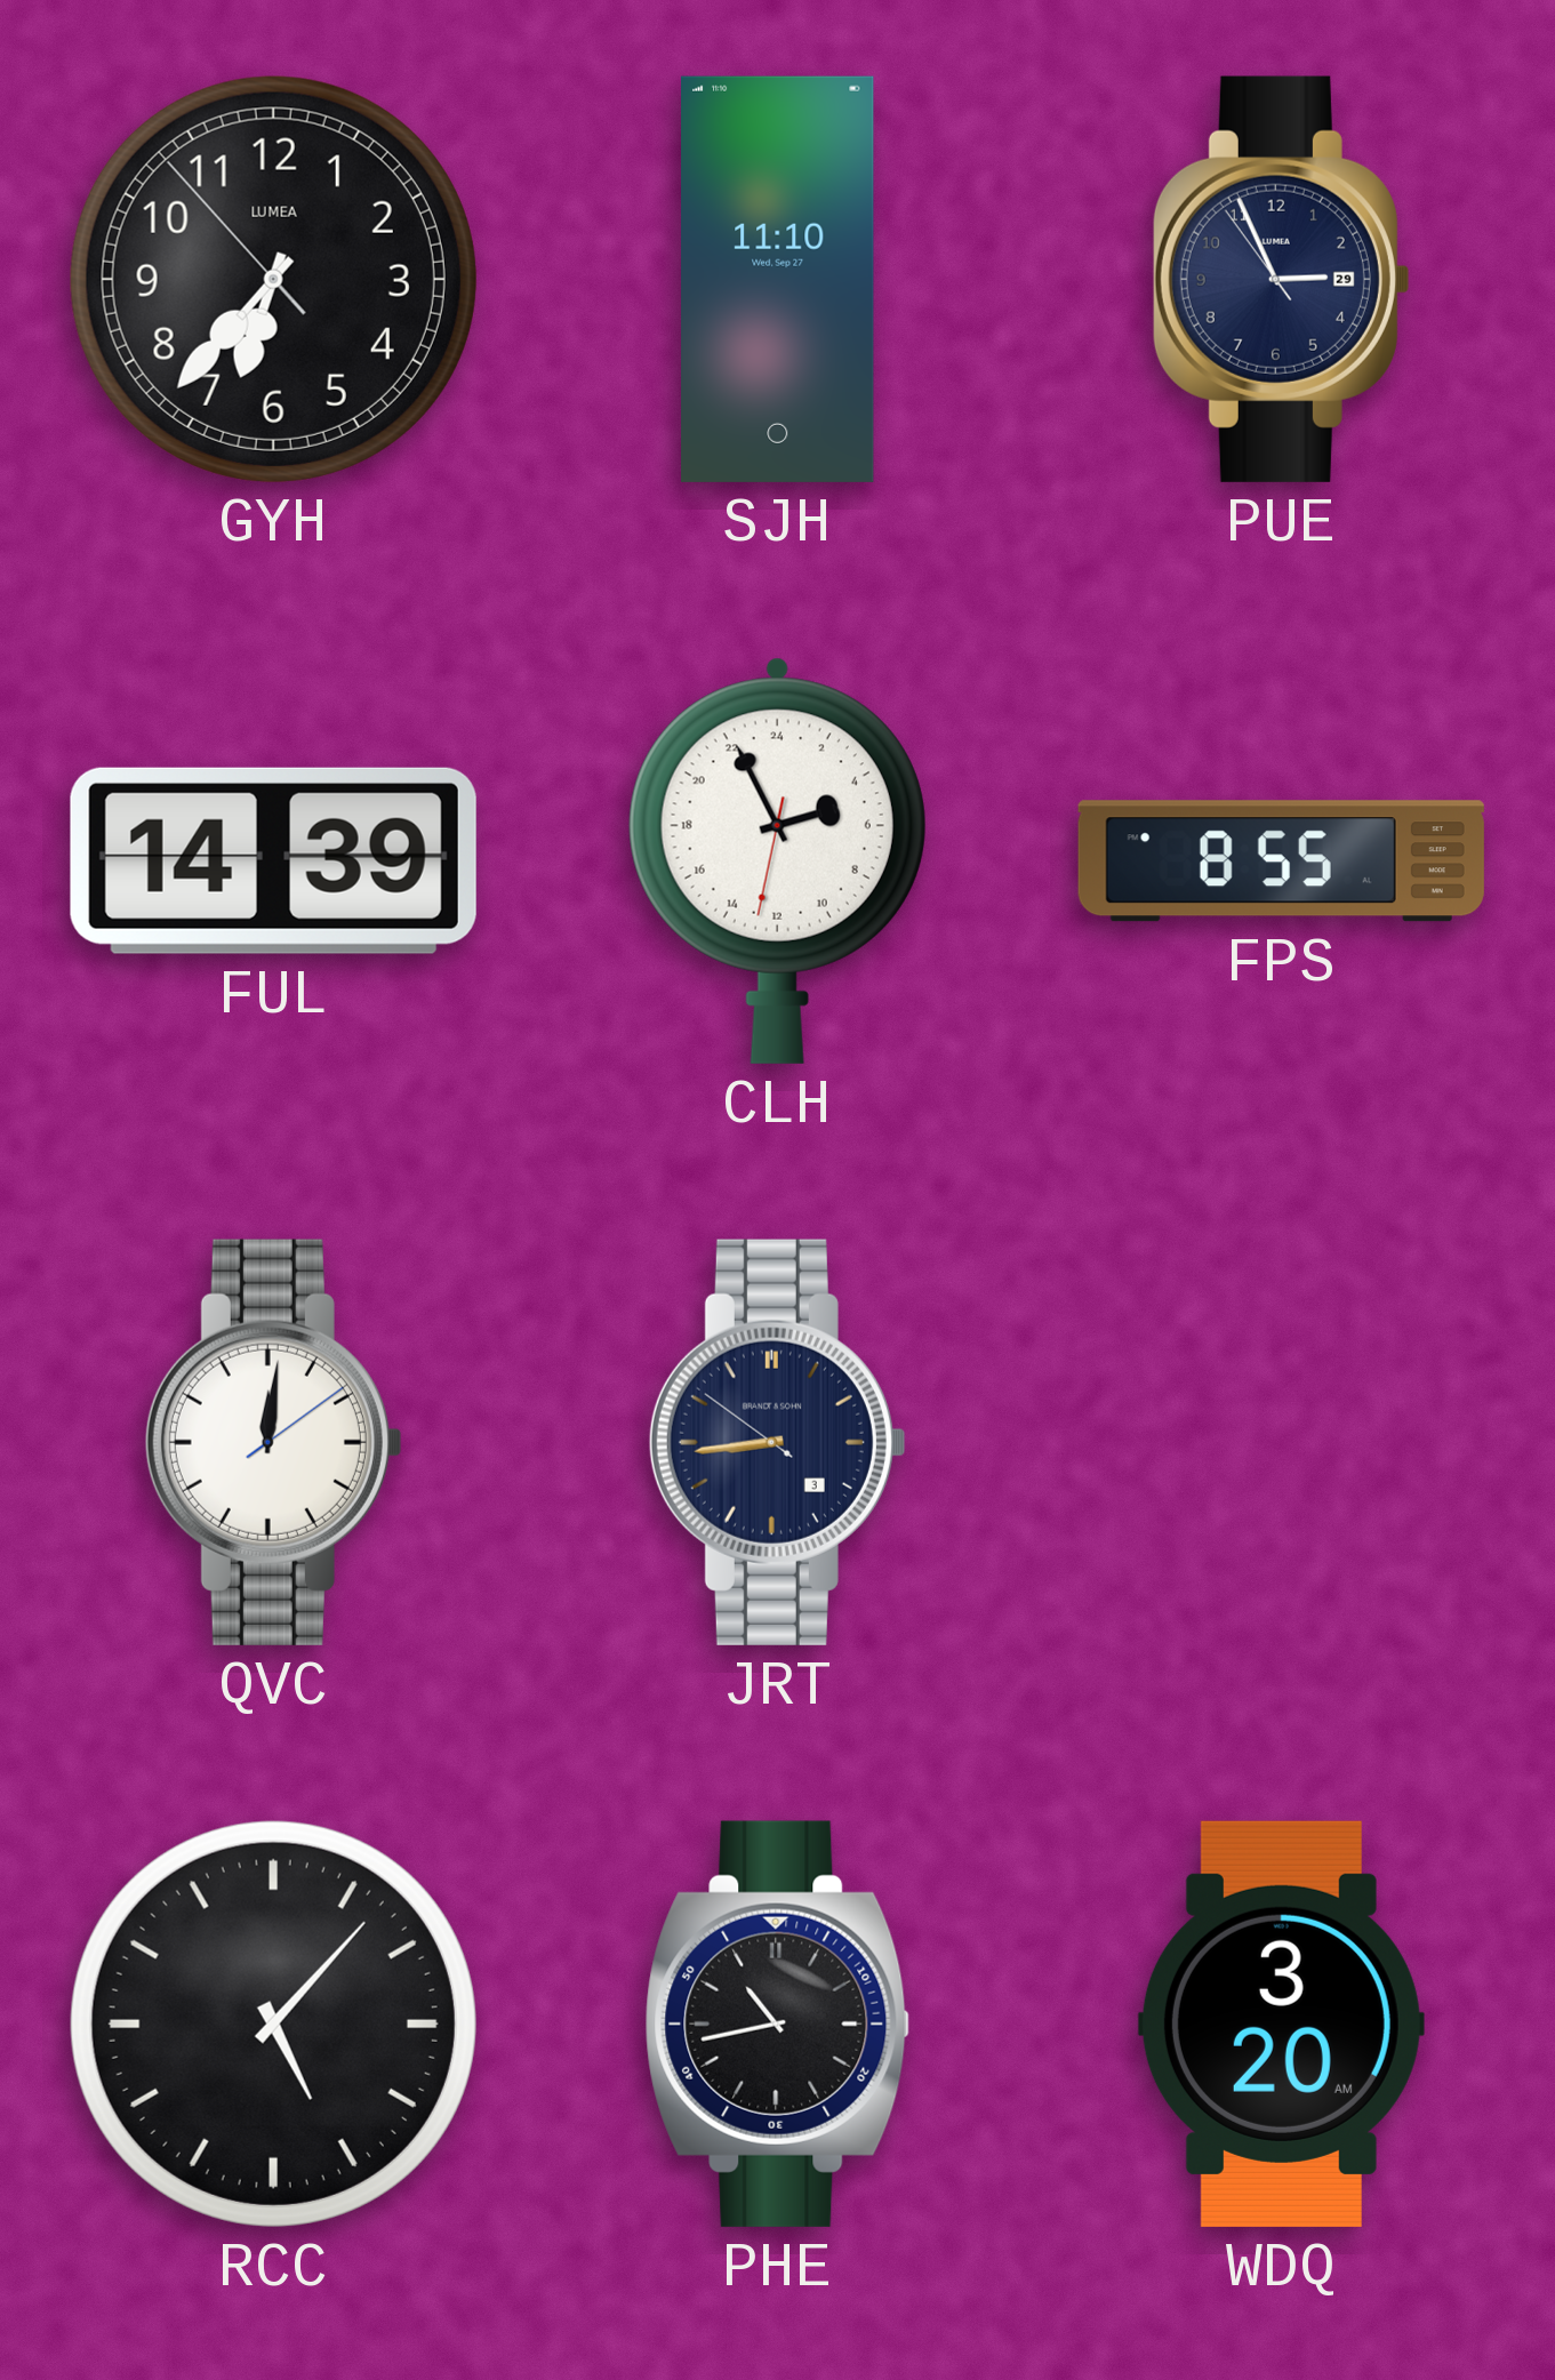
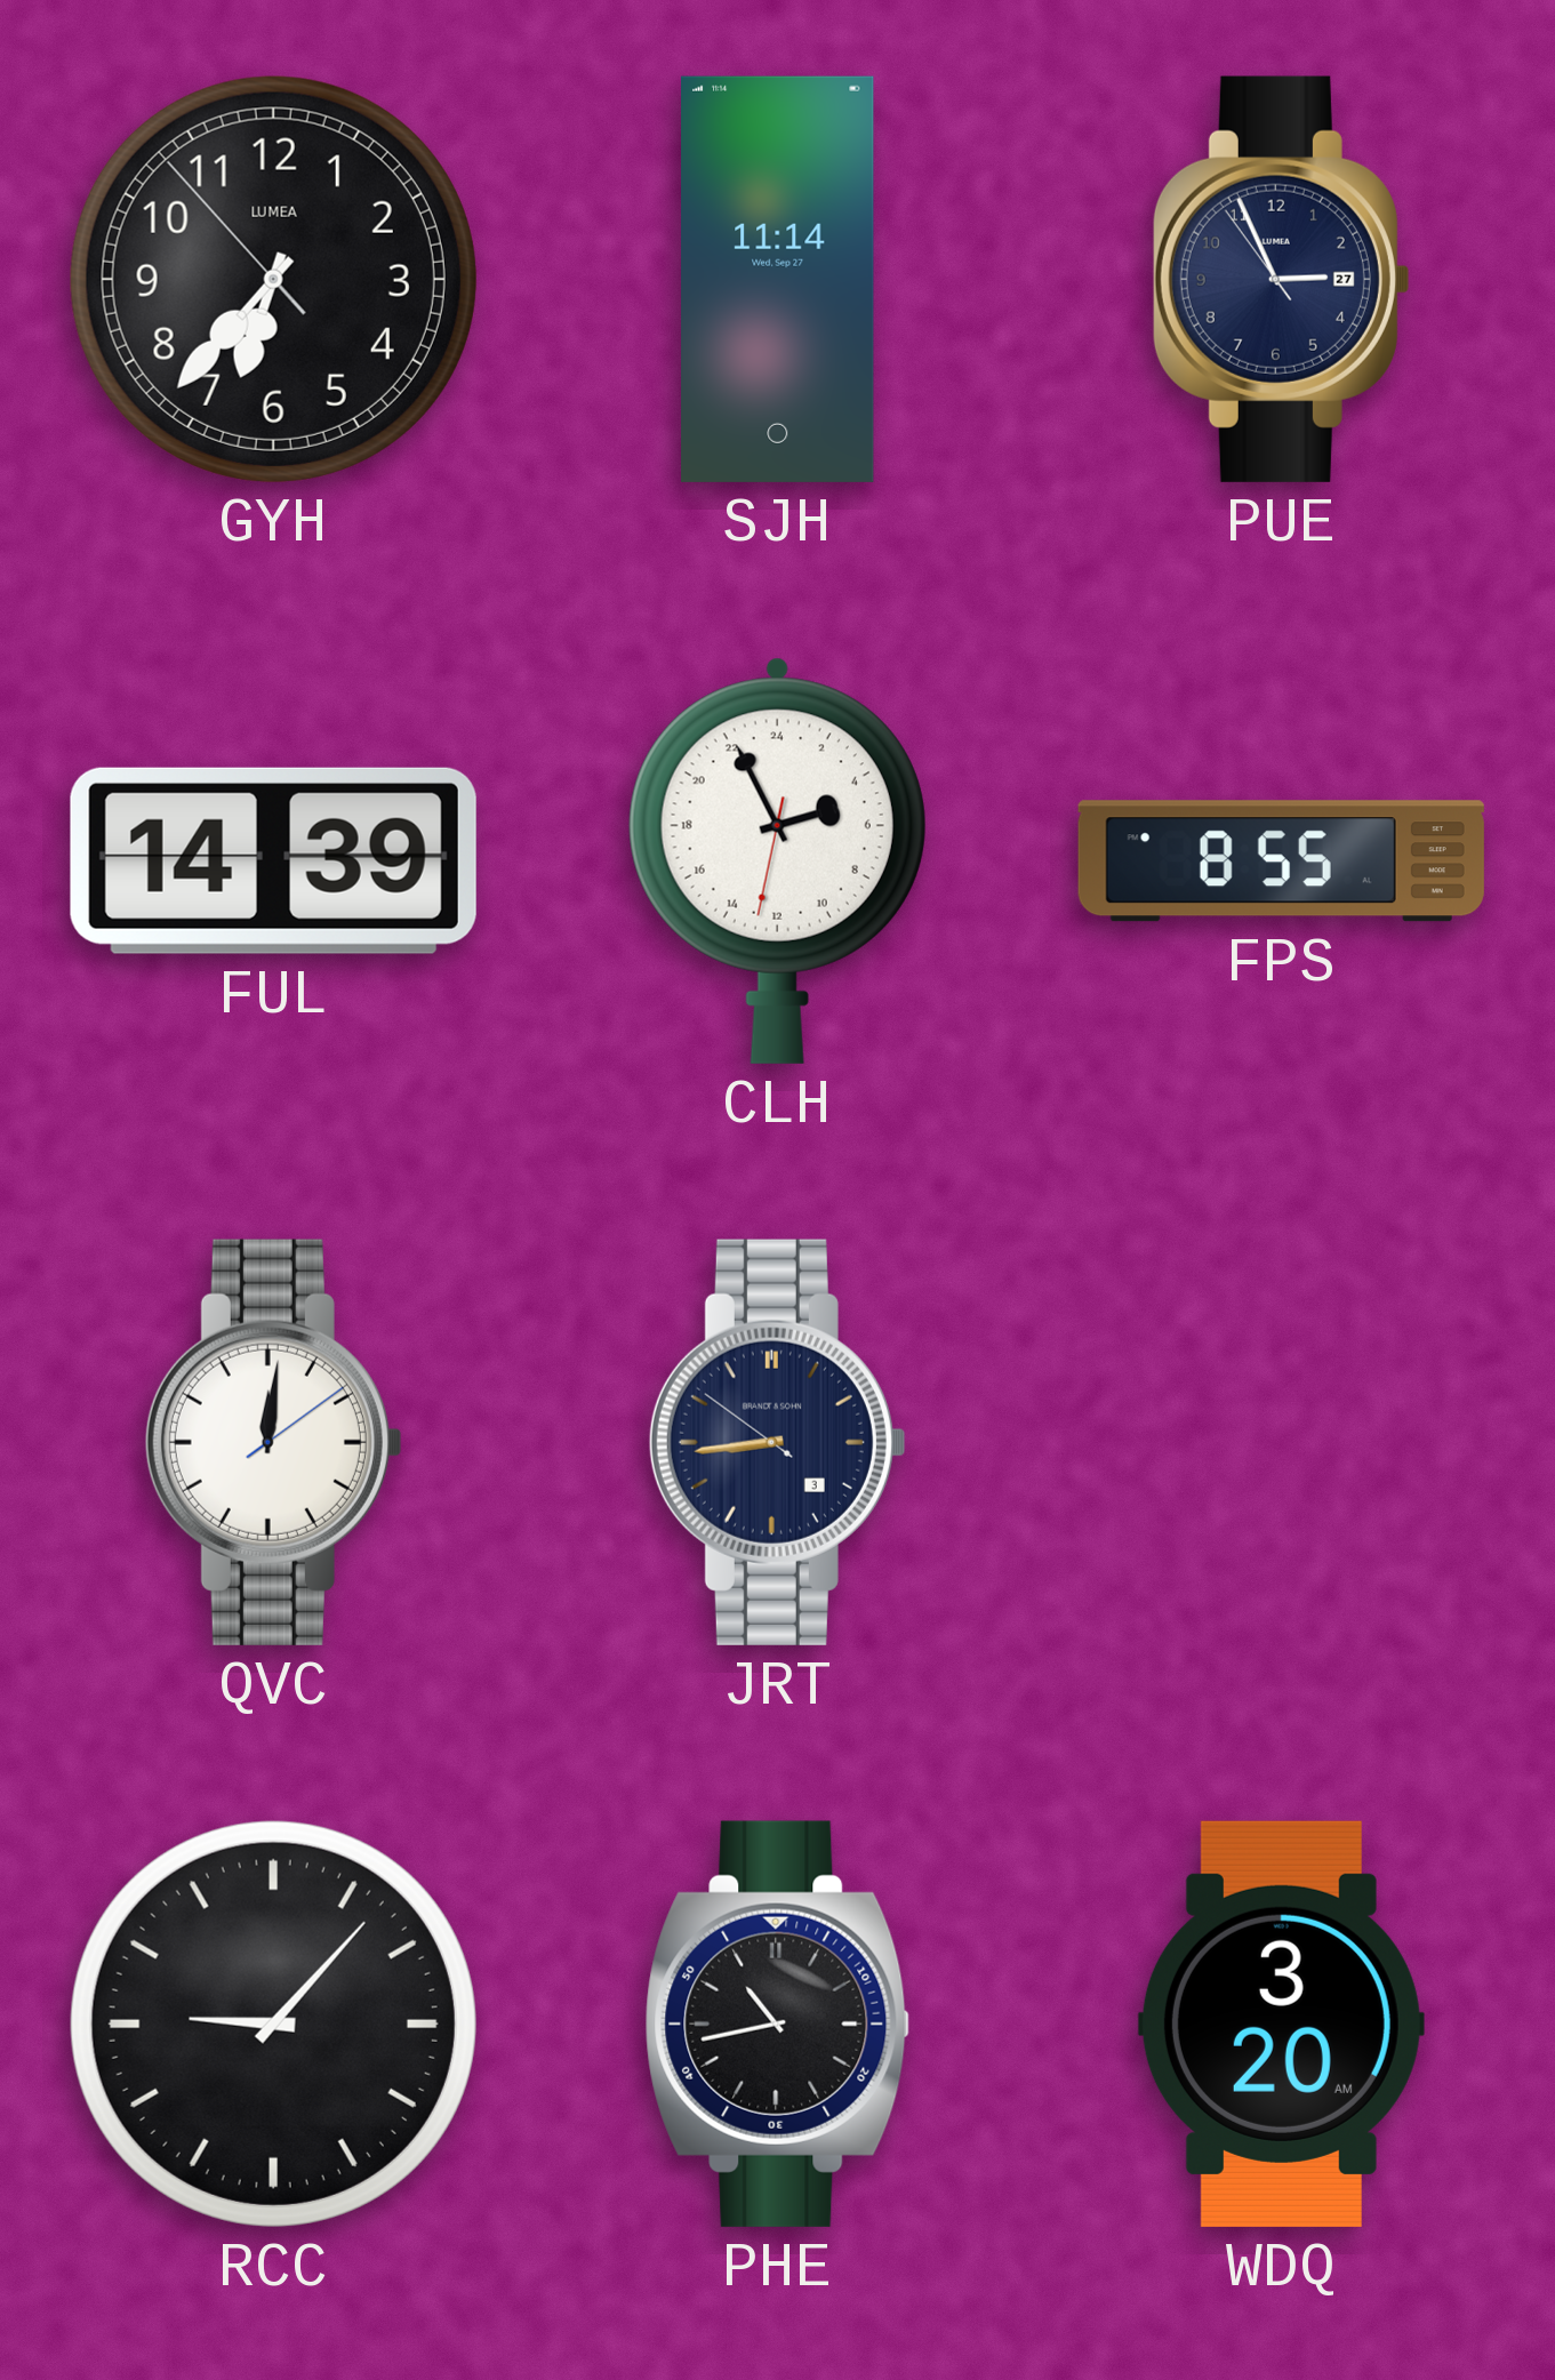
SJH: 11:10 -> 11:14
PUE date: 29 -> 27
RCC: 5:07 -> 9:07
